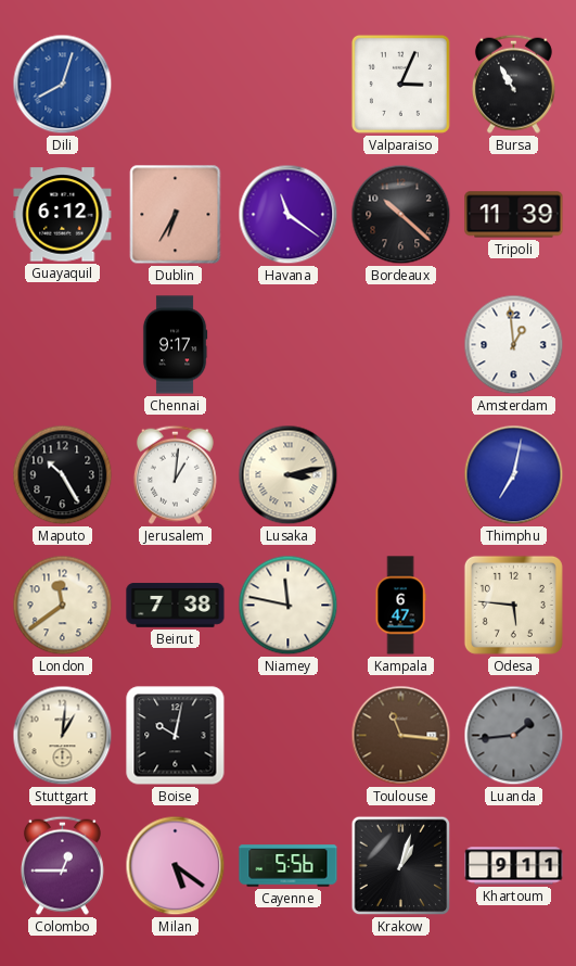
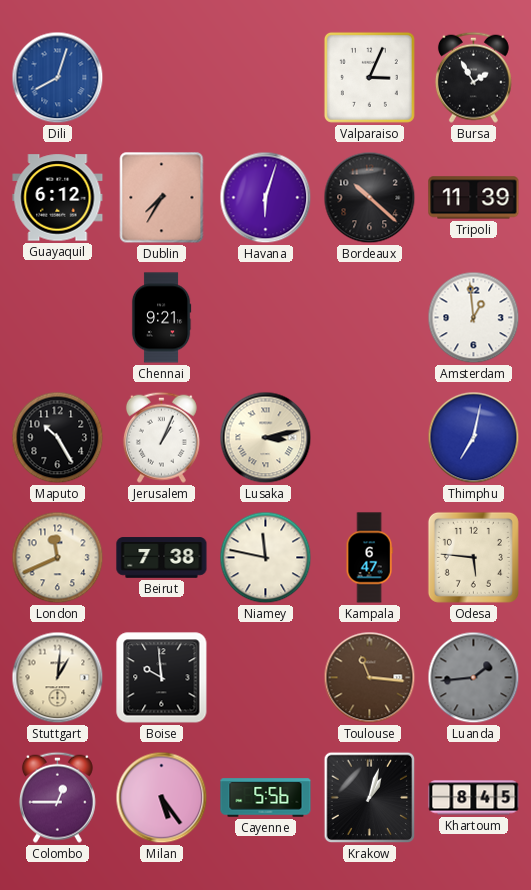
Bursa: 10:55 -> 1:55
Dublin: 6:35 -> 7:35
Havana: 11:21 -> 6:03
Chennai: 9:17 -> 9:21
Jerusalem: 1:01 -> 1:04
London: 11:39 -> 11:41
Boise: 10:02 -> 9:59
Milan: 5:21 -> 5:24
Khartoum: 9:11 -> 8:45
